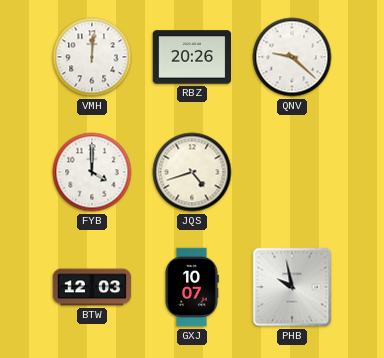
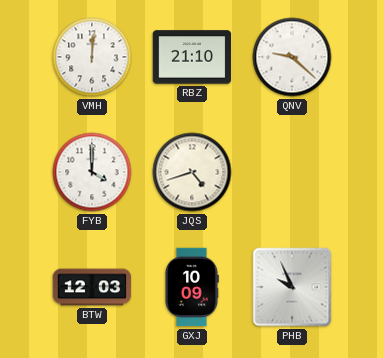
RBZ: 20:26 -> 21:10
GXJ: 10:07 -> 10:09
PHB: 9:58 -> 9:56
